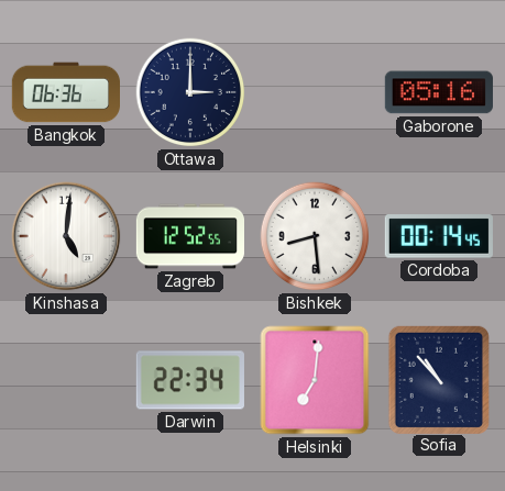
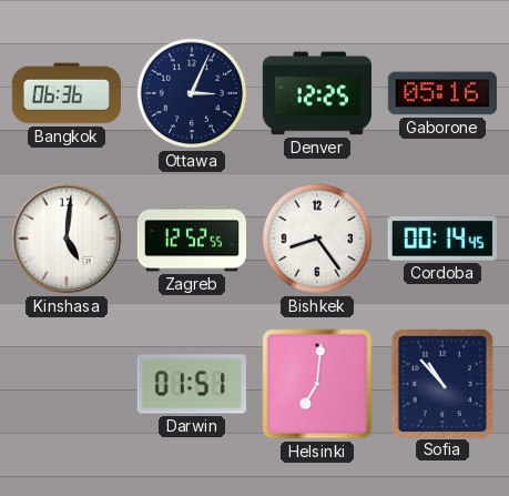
Ottawa: 3:00 -> 3:04
Denver: none -> 12:25
Bishkek: 8:29 -> 8:24
Darwin: 22:34 -> 01:51
